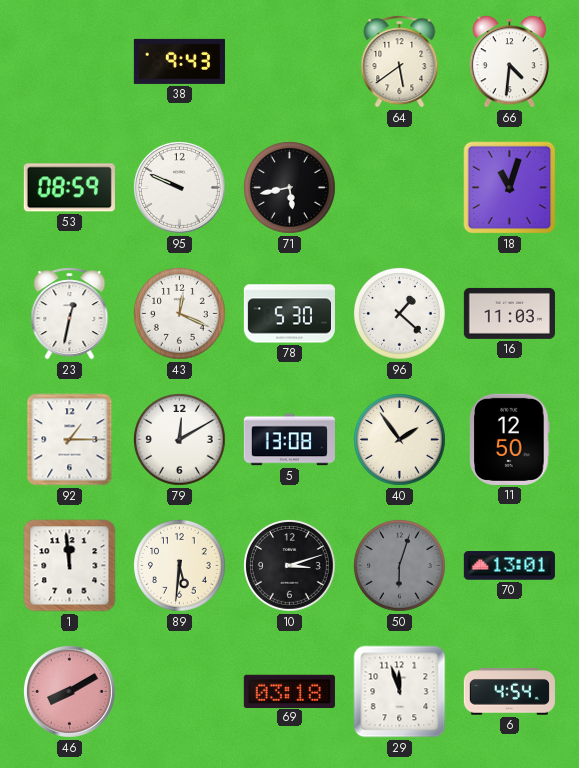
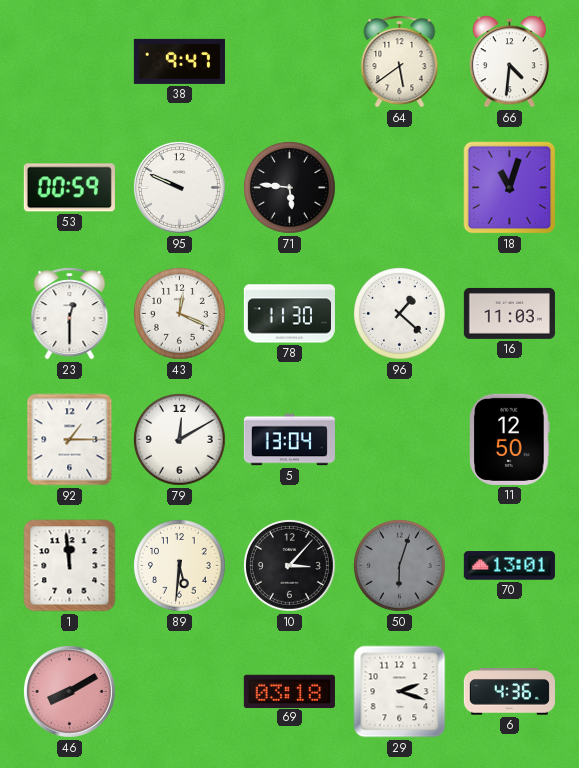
38: 9:43 -> 9:47
53: 08:59 -> 00:59
71: 5:43 -> 5:46
23: 12:32 -> 12:30
78: 5:30 -> 11:30
5: 13:08 -> 13:04
40: 1:54 -> none
10: 3:12 -> 3:07
29: 11:57 -> 2:18
6: 4:54 -> 4:36
